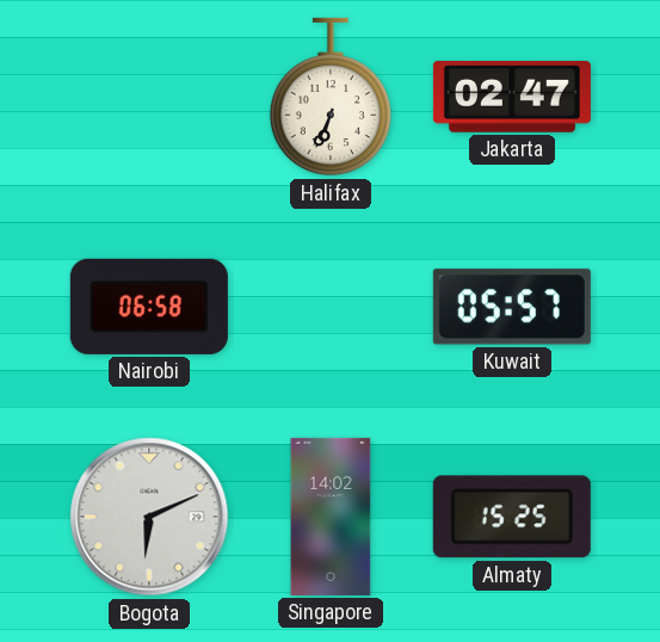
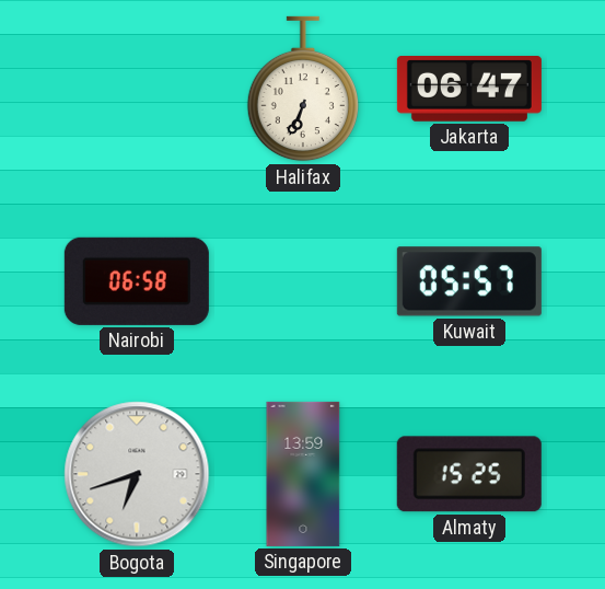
Jakarta: 02:47 -> 06:47
Bogota: 6:11 -> 6:42
Singapore: 14:02 -> 13:59
